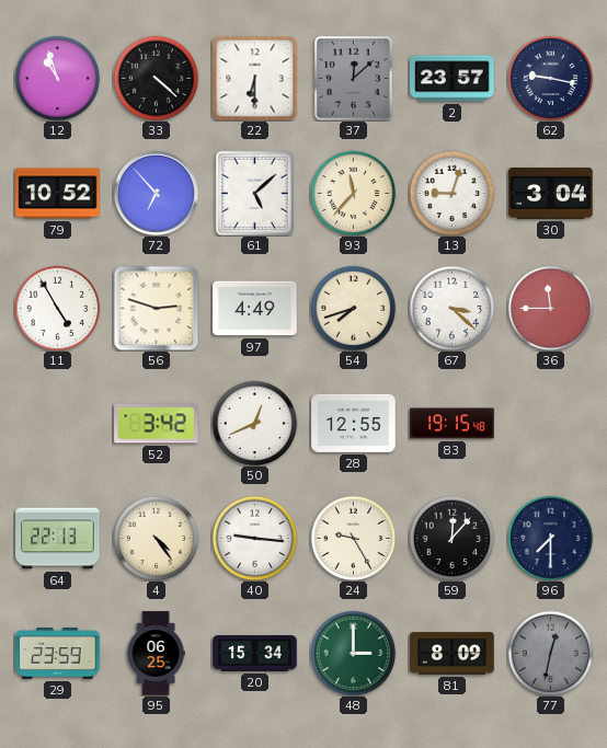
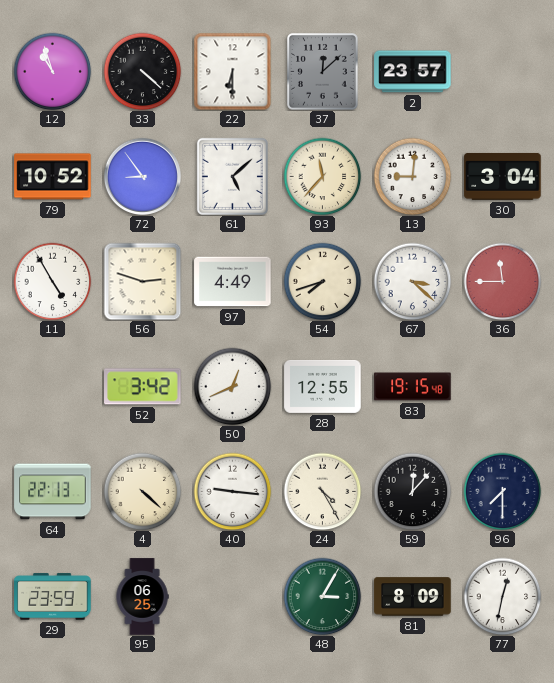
62: 9:17 -> none
72: 6:53 -> 8:54
13: 9:03 -> 9:01
4: 4:24 -> 4:22
24: 9:25 -> 4:25
20: 15:34 -> none
48: 3:00 -> 3:05
77 dial: grey -> white
